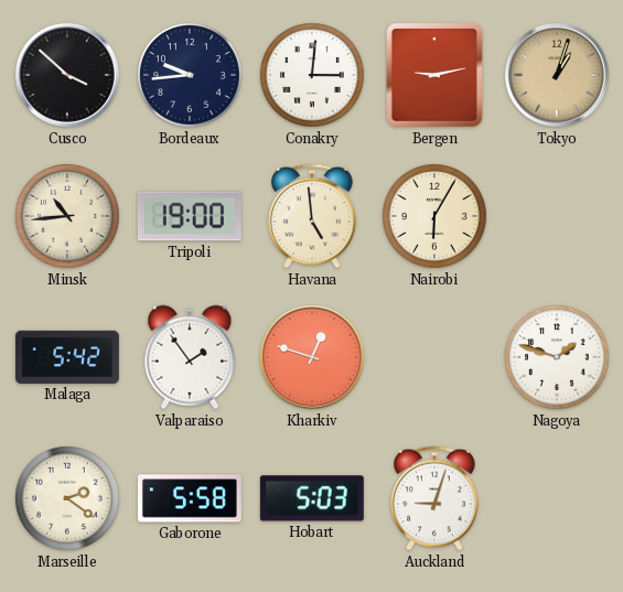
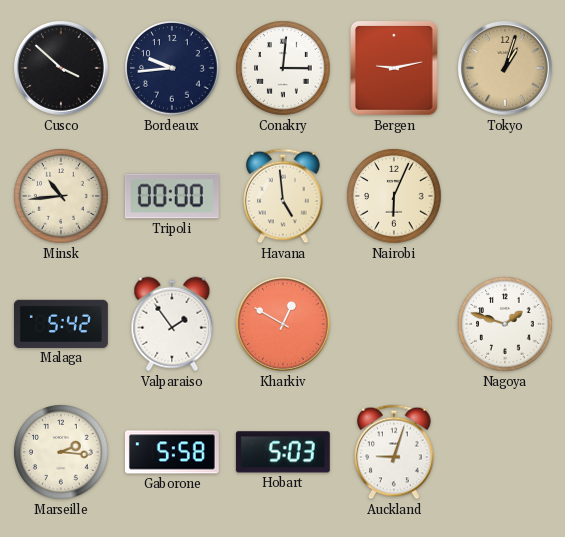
Tripoli: 19:00 -> 00:00
Nairobi: 6:05 -> 6:04
Kharkiv: 12:48 -> 12:50
Marseille: 2:21 -> 2:16
